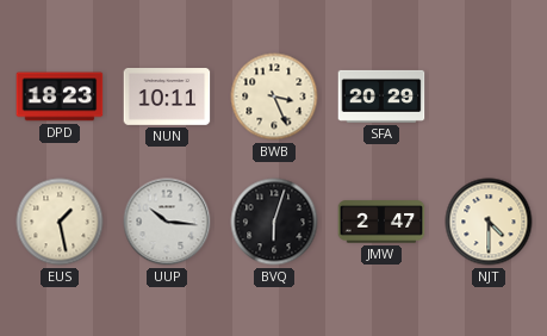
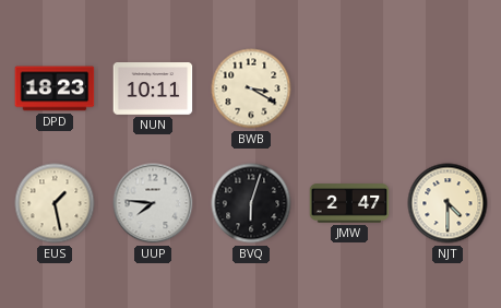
BWB: 3:26 -> 3:20
SFA: 20:29 -> none
UUP: 10:16 -> 7:46
